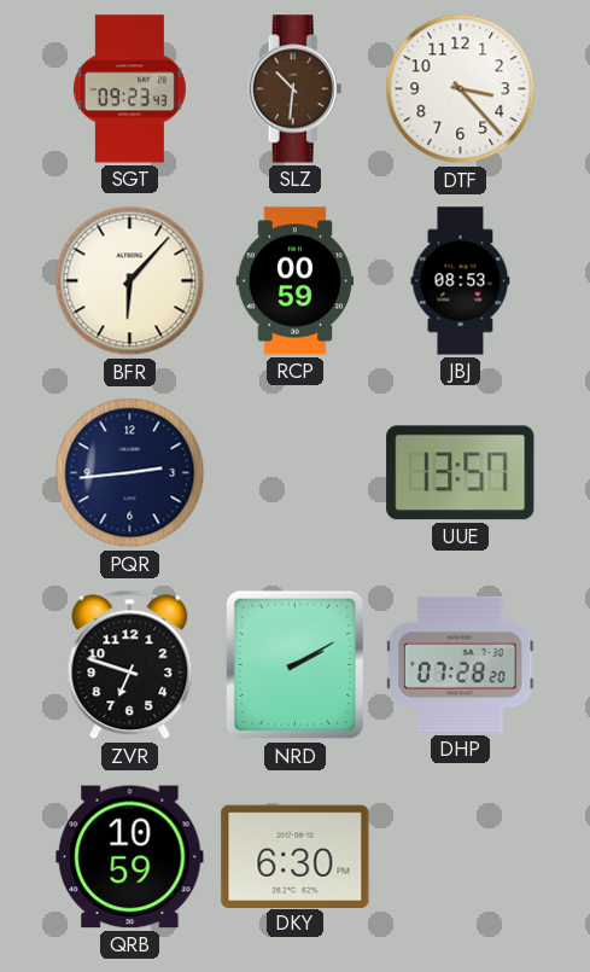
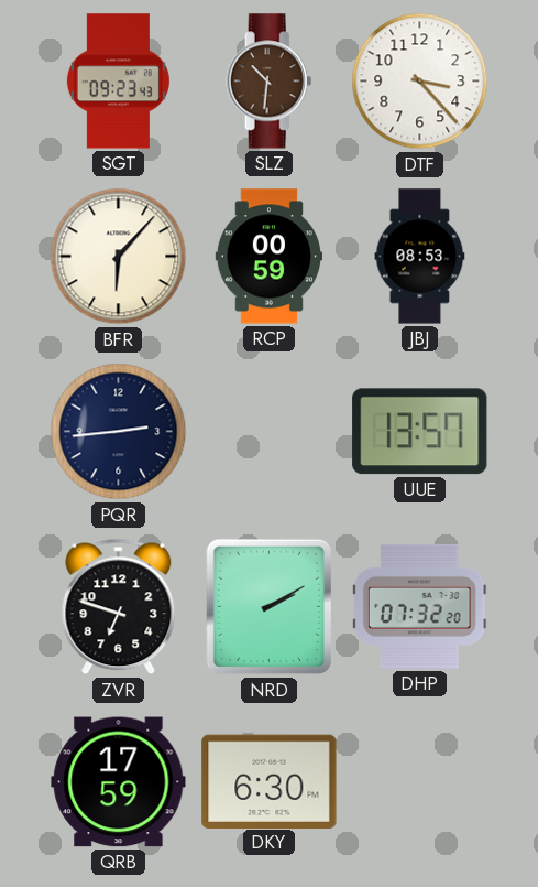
DHP: 07:28 -> 07:32
QRB: 10:59 -> 17:59
